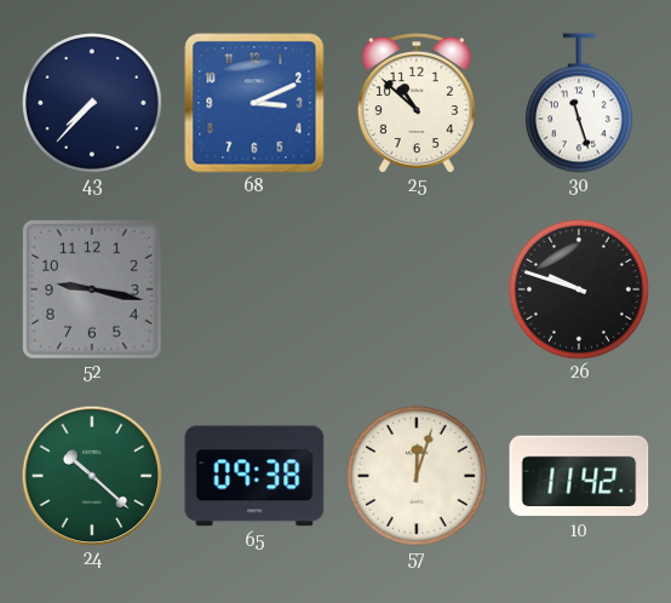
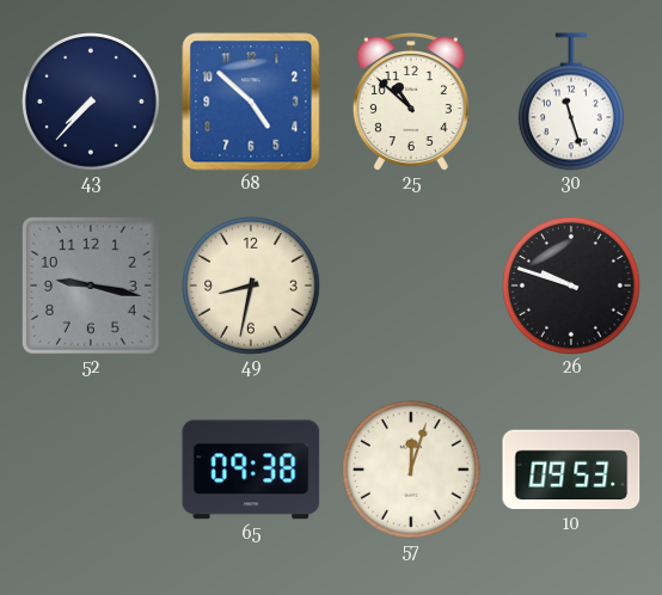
68: 3:11 -> 4:52
49: none -> 8:32
24: 10:22 -> none
10: 11:42 -> 09:53
